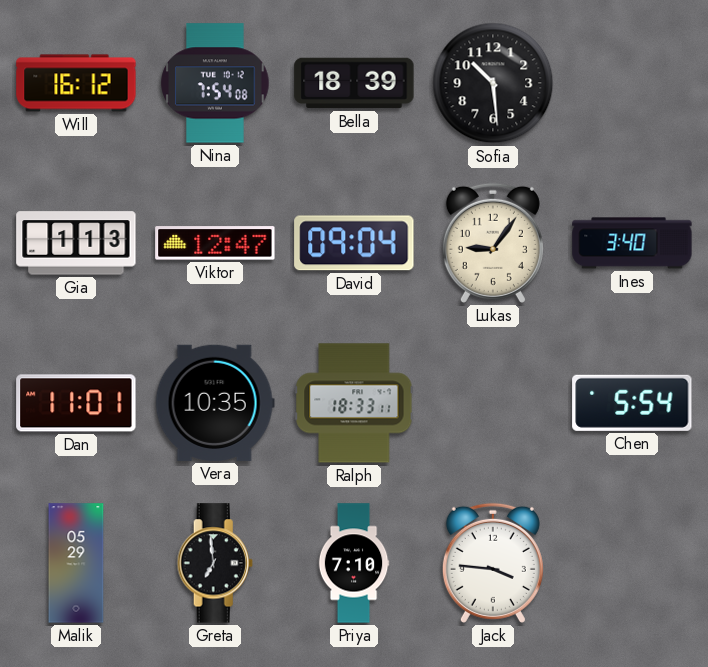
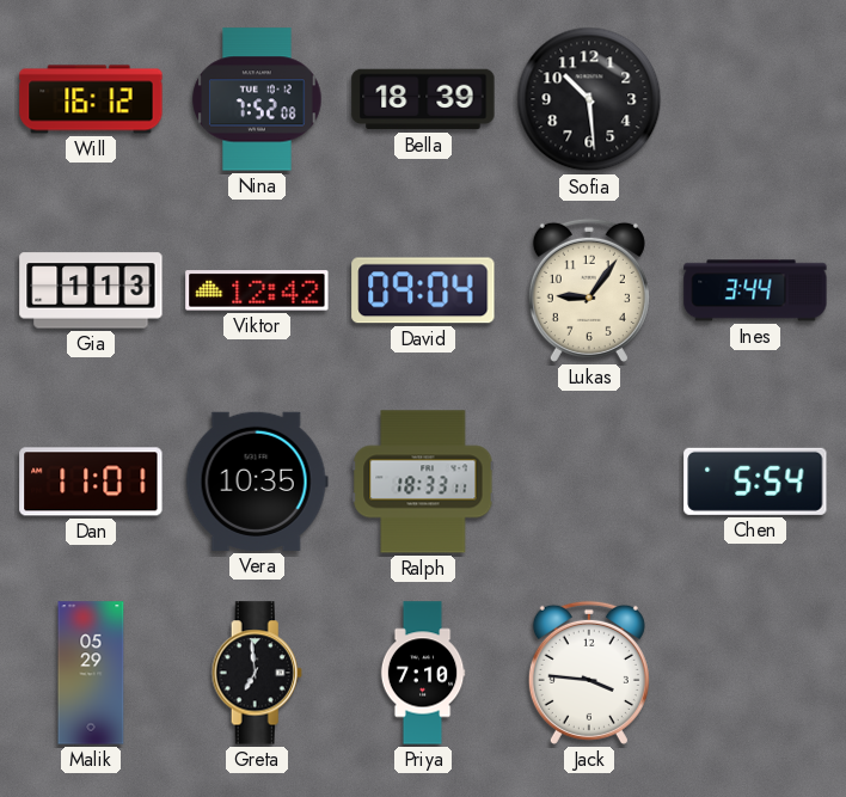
Nina: 7:54 -> 7:52
Viktor: 12:47 -> 12:42
Ines: 3:40 -> 3:44
